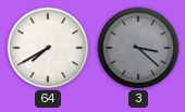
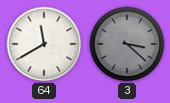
64: 7:40 -> 11:40
